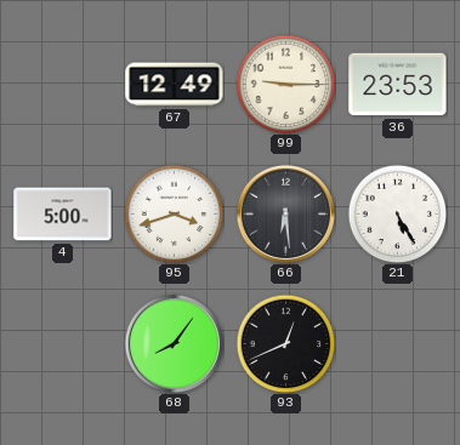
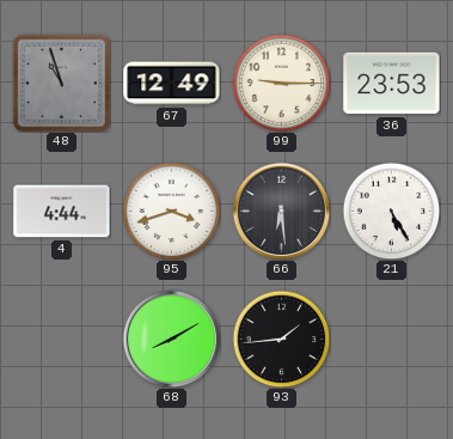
48: none -> 10:57
4: 5:00 -> 4:44
68: 8:06 -> 8:10
93: 12:41 -> 1:44
